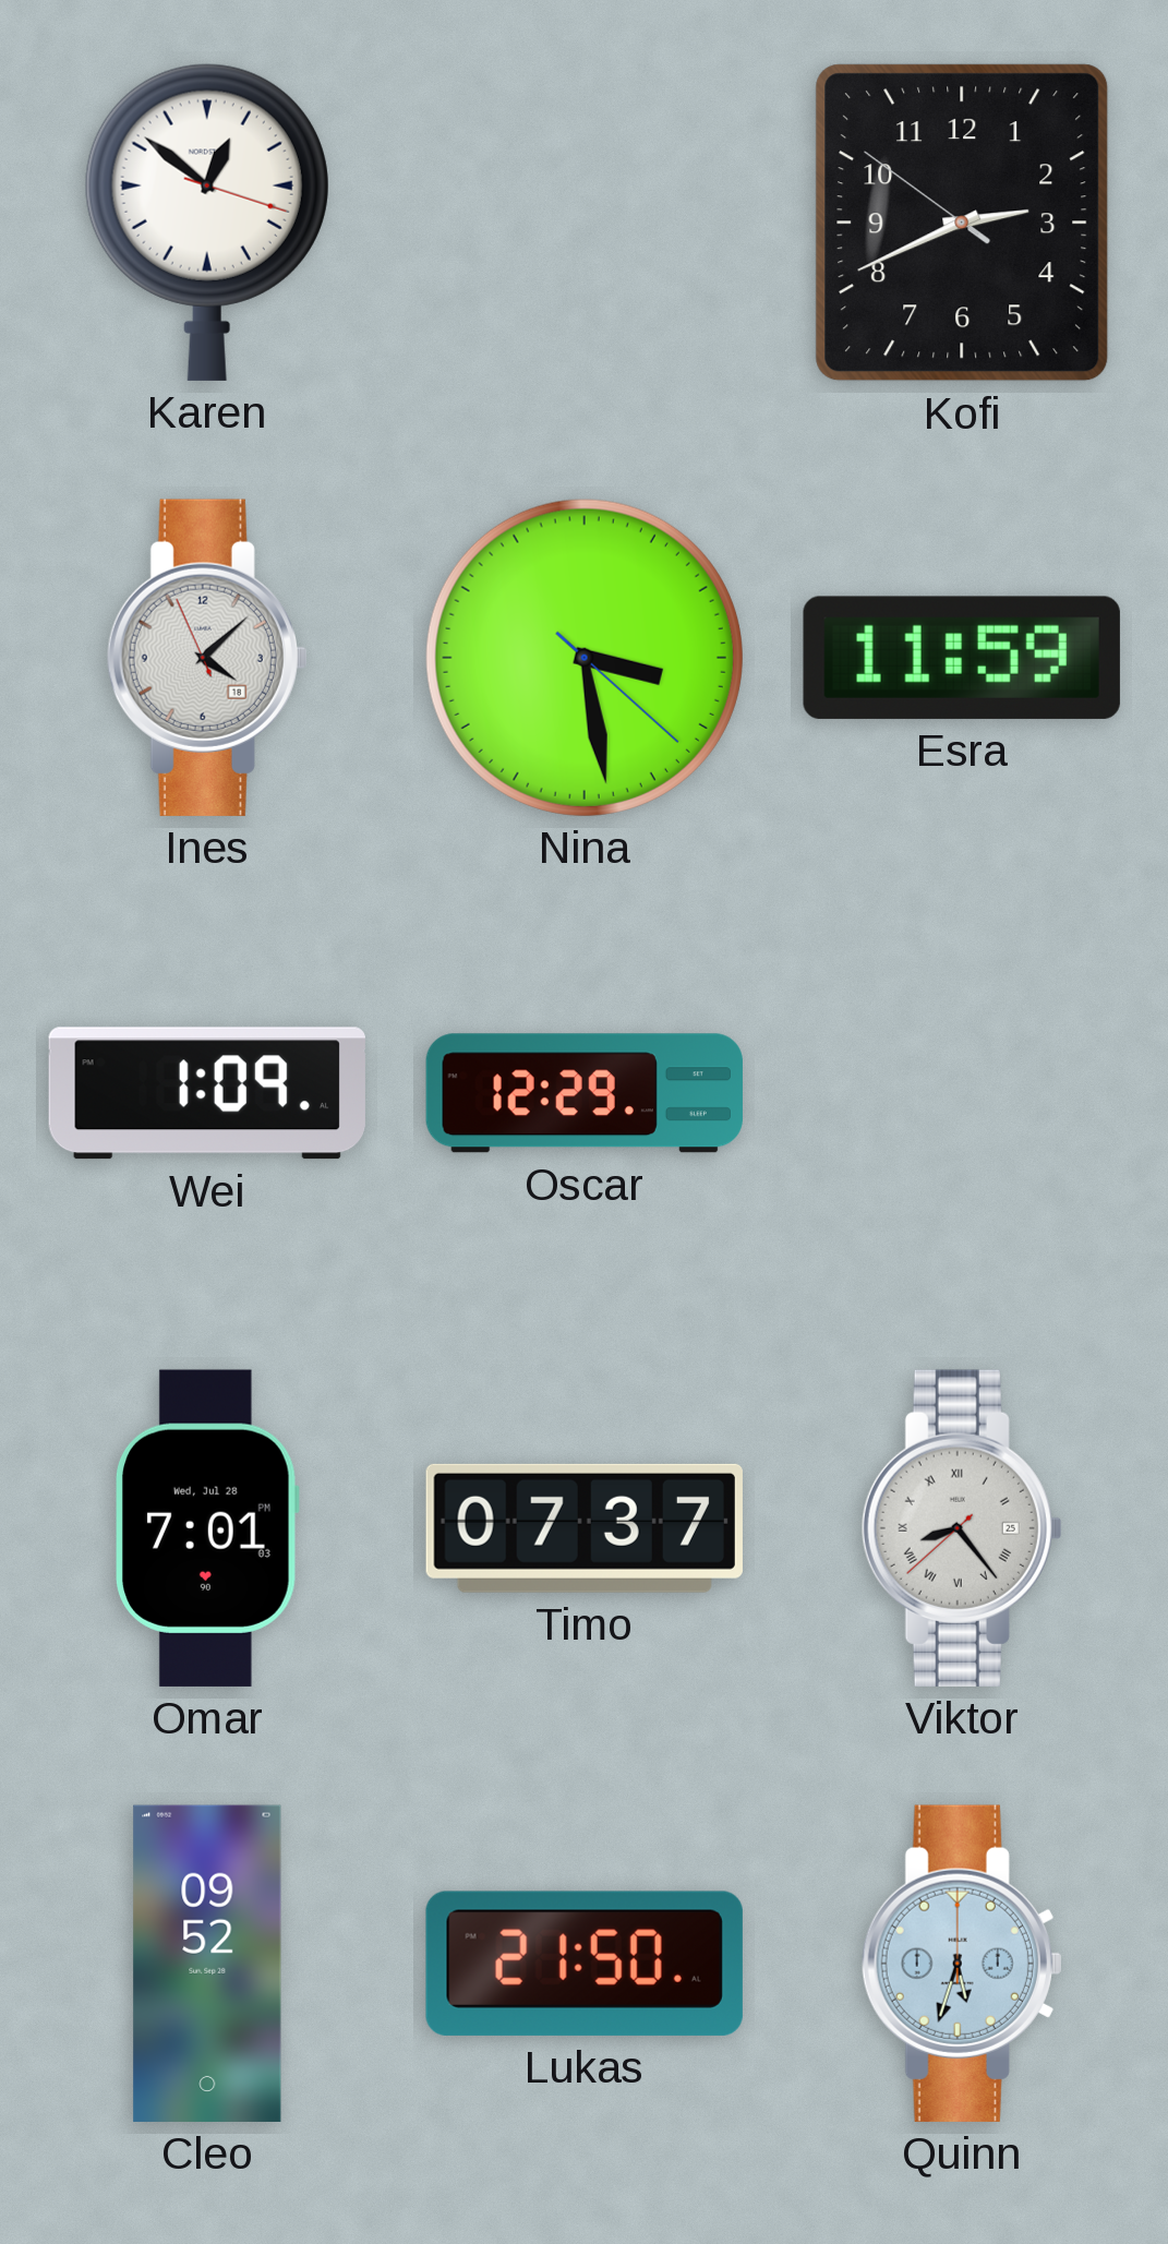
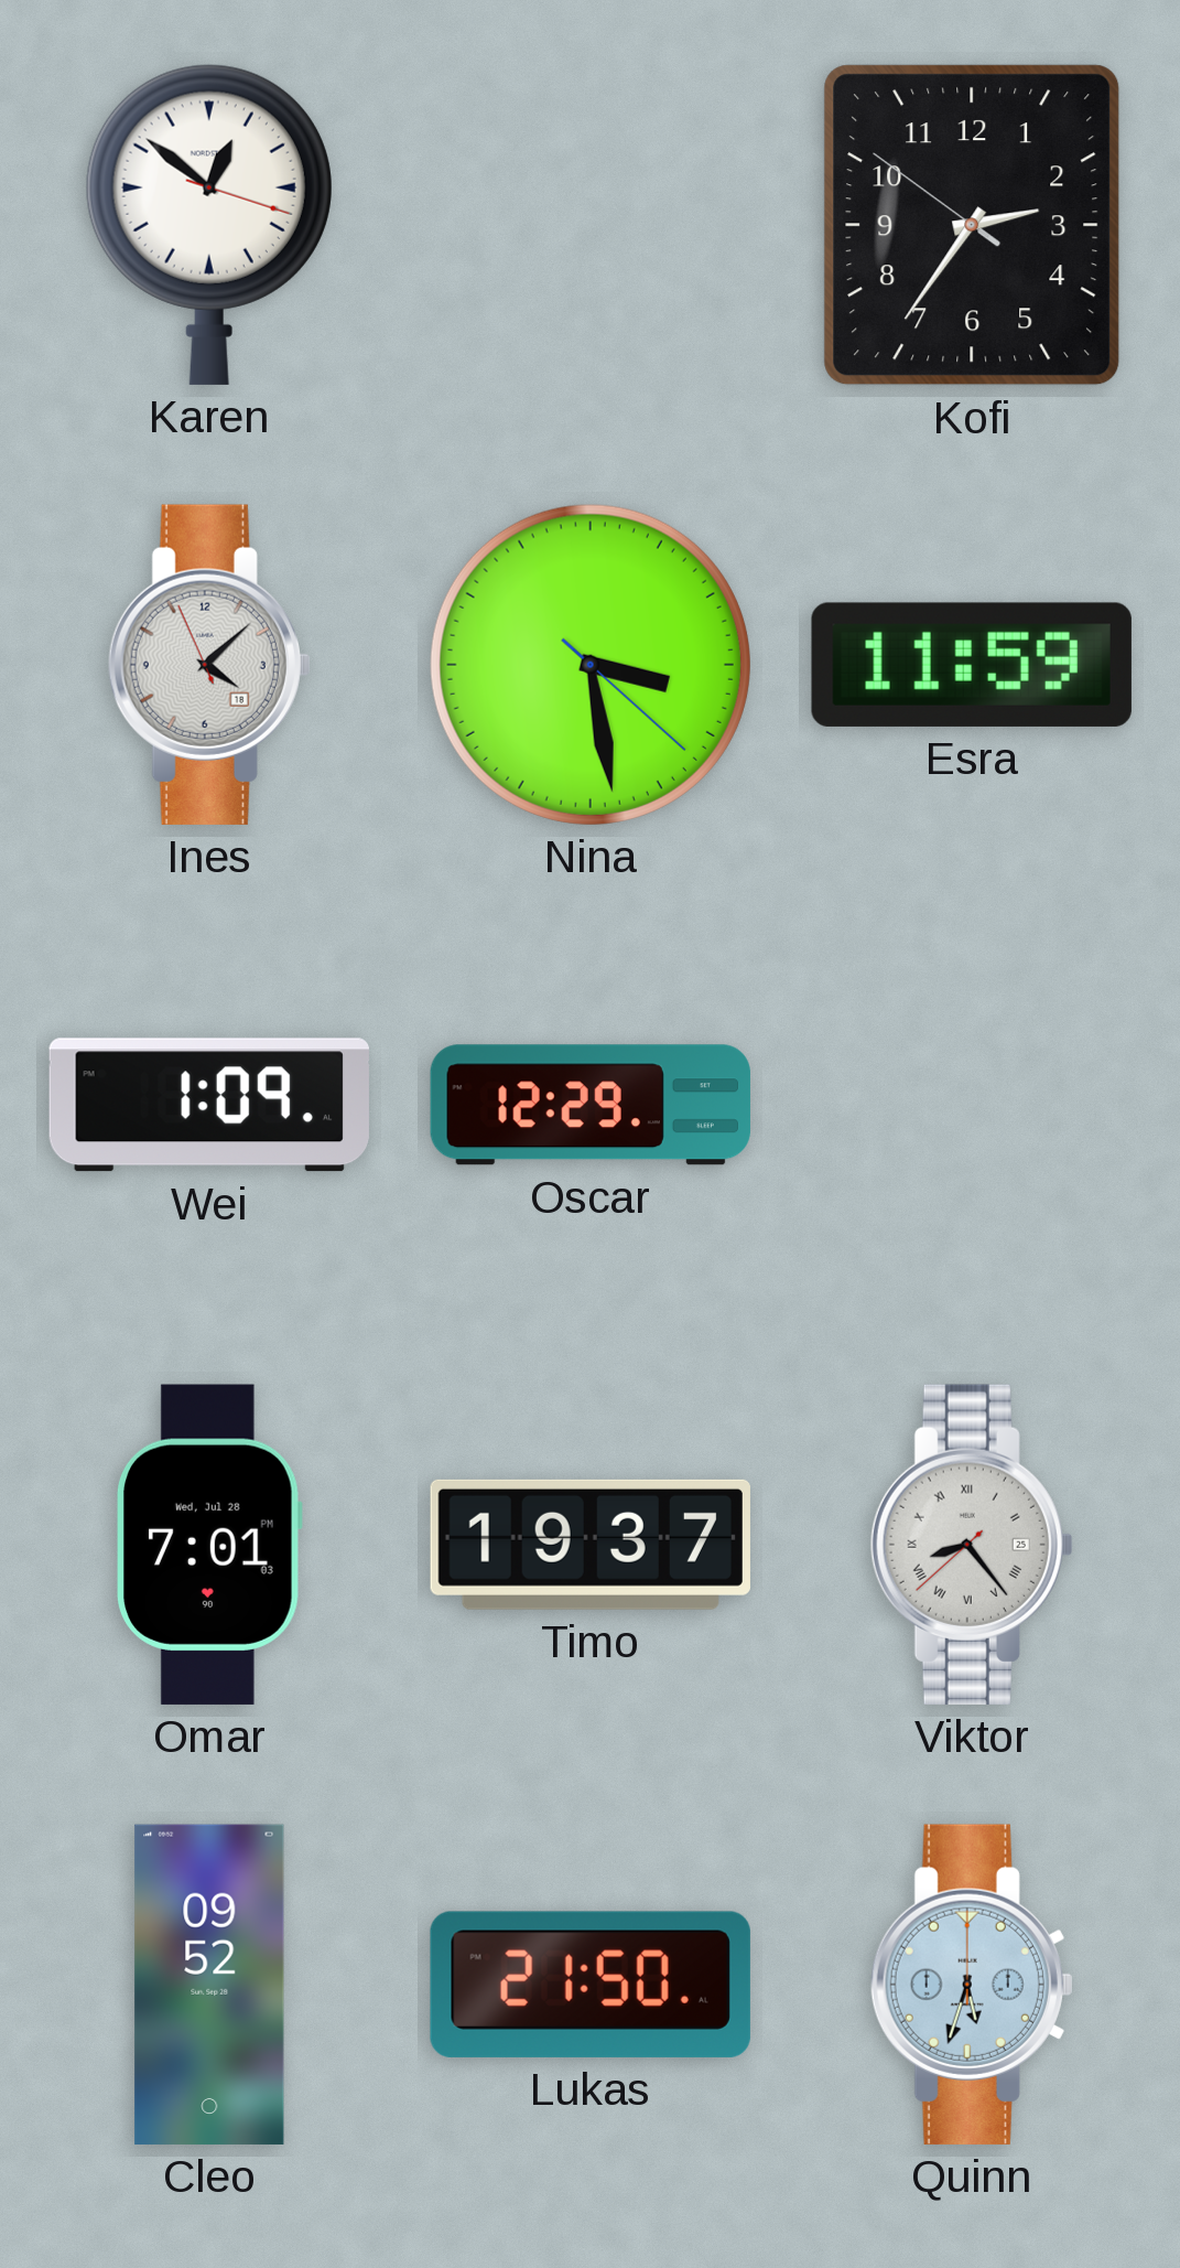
Kofi: 2:40 -> 2:35
Timo: 07:37 -> 19:37
